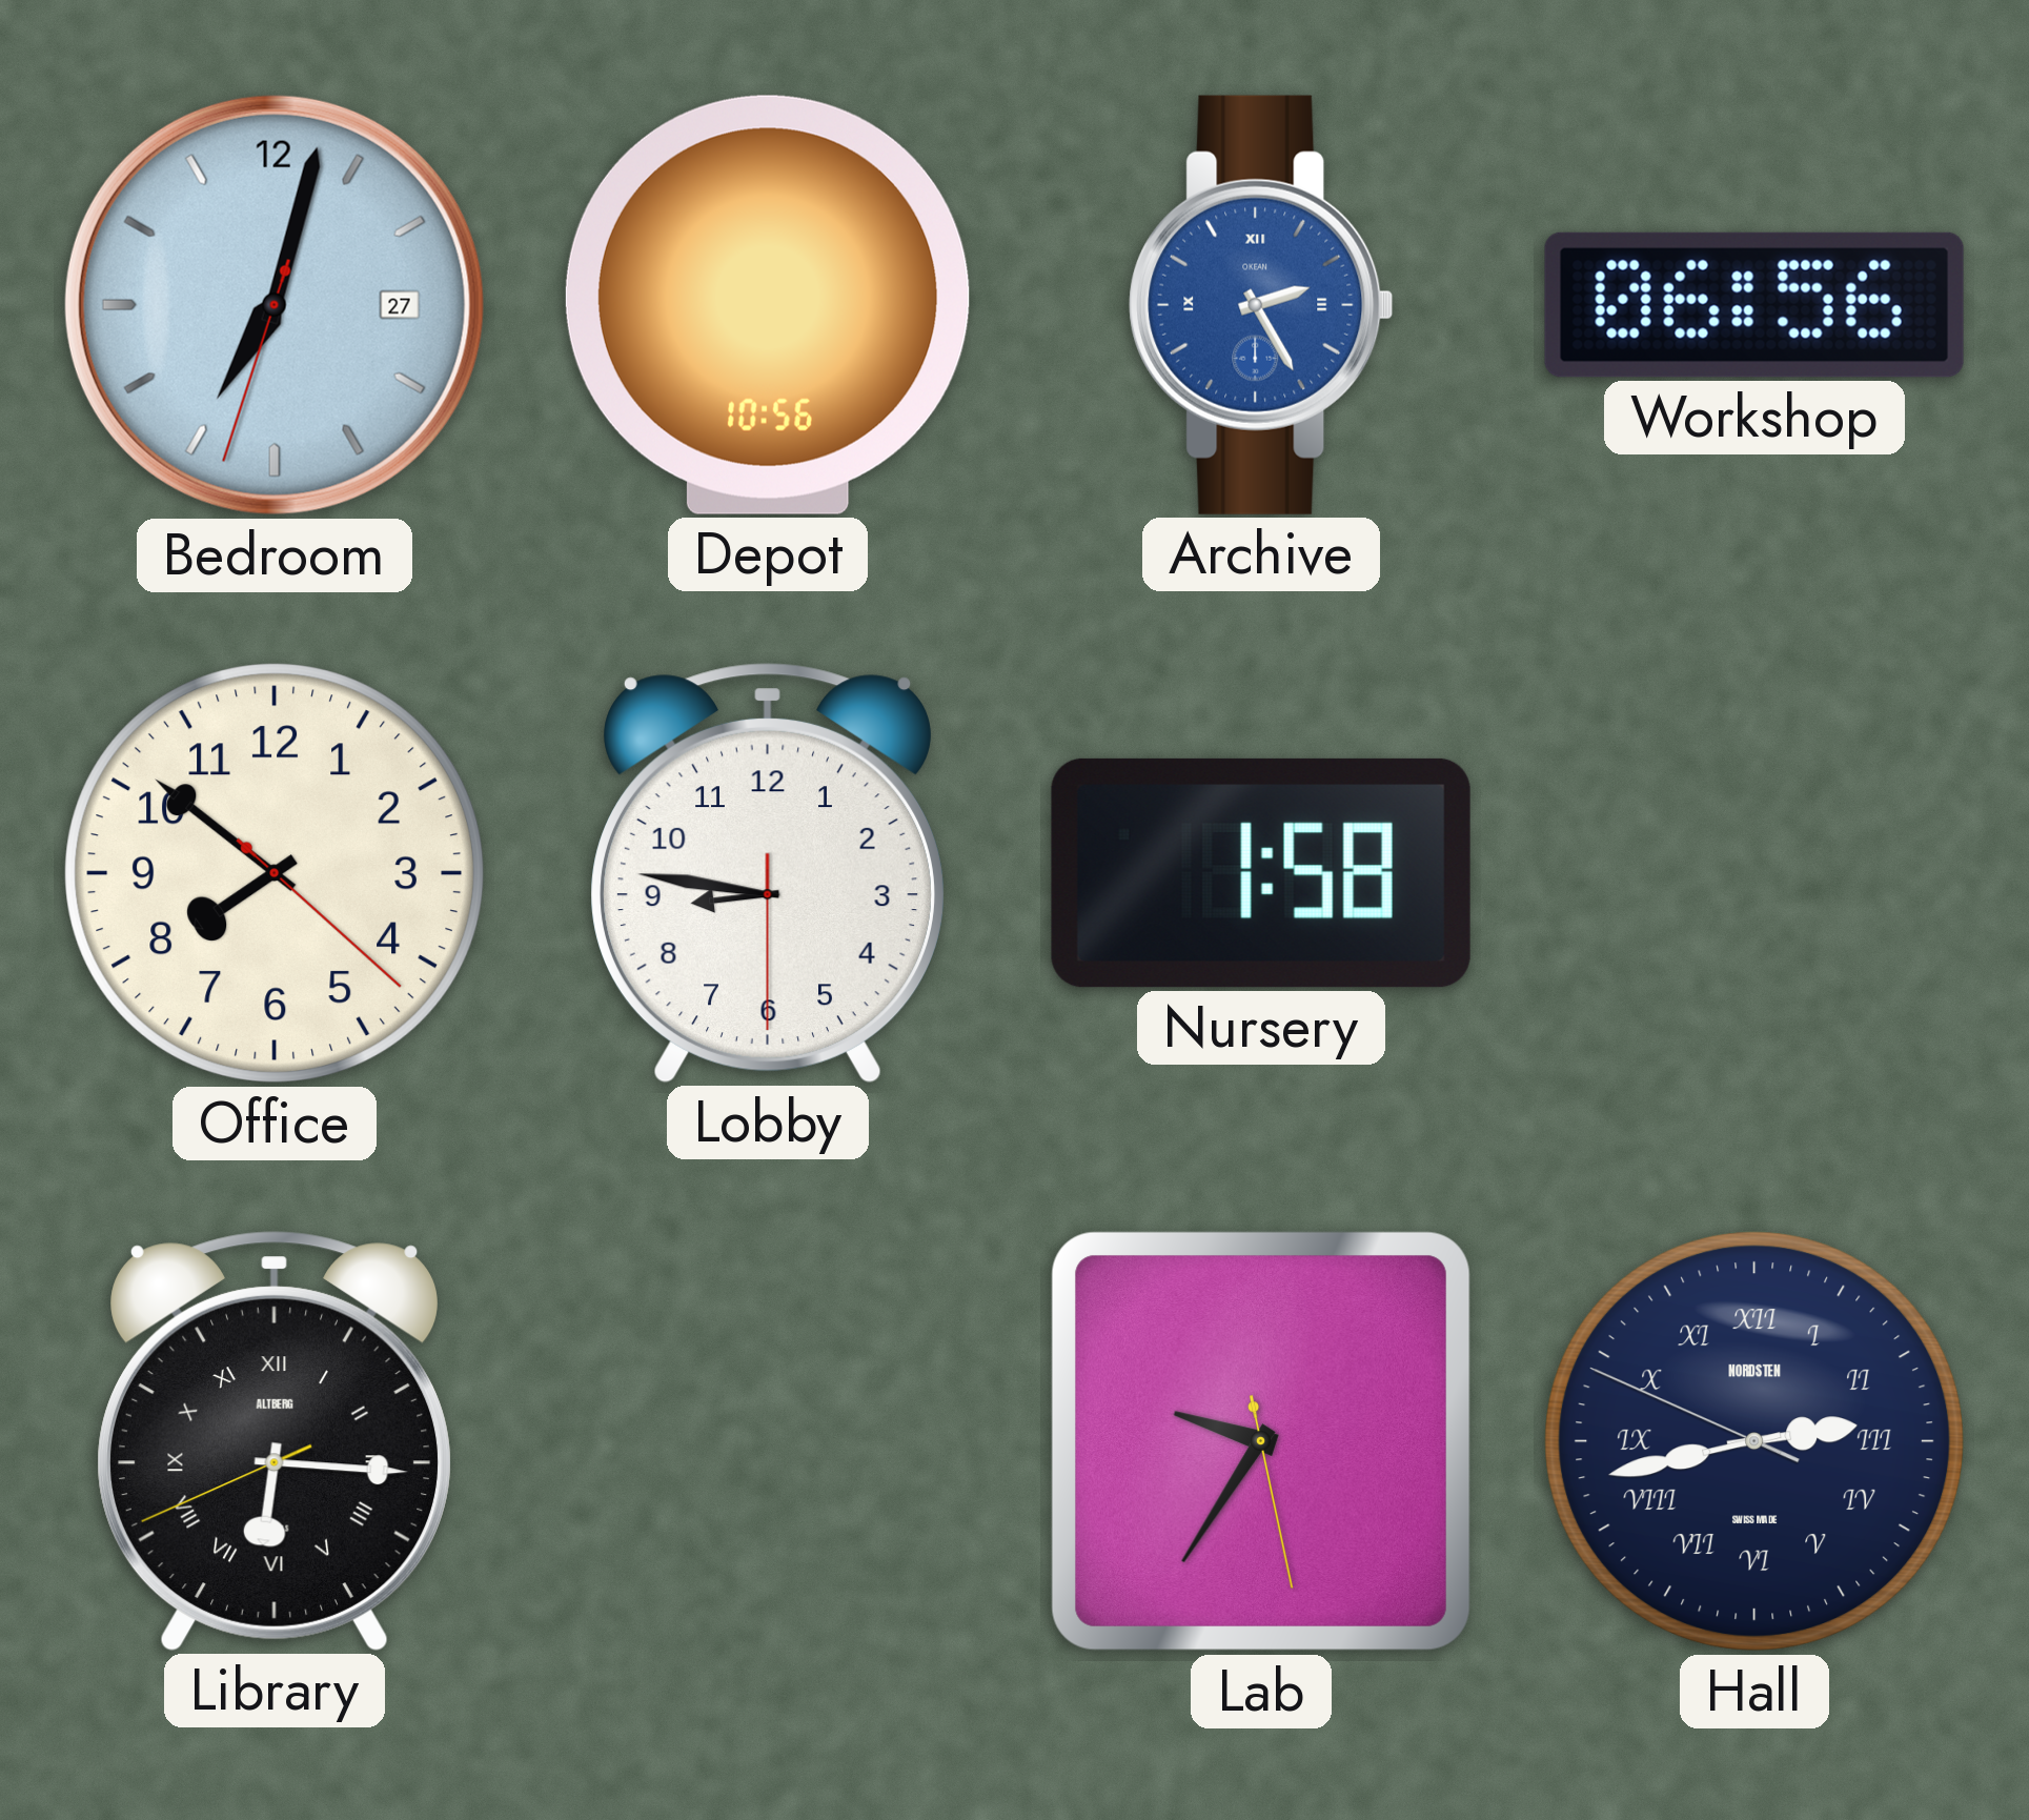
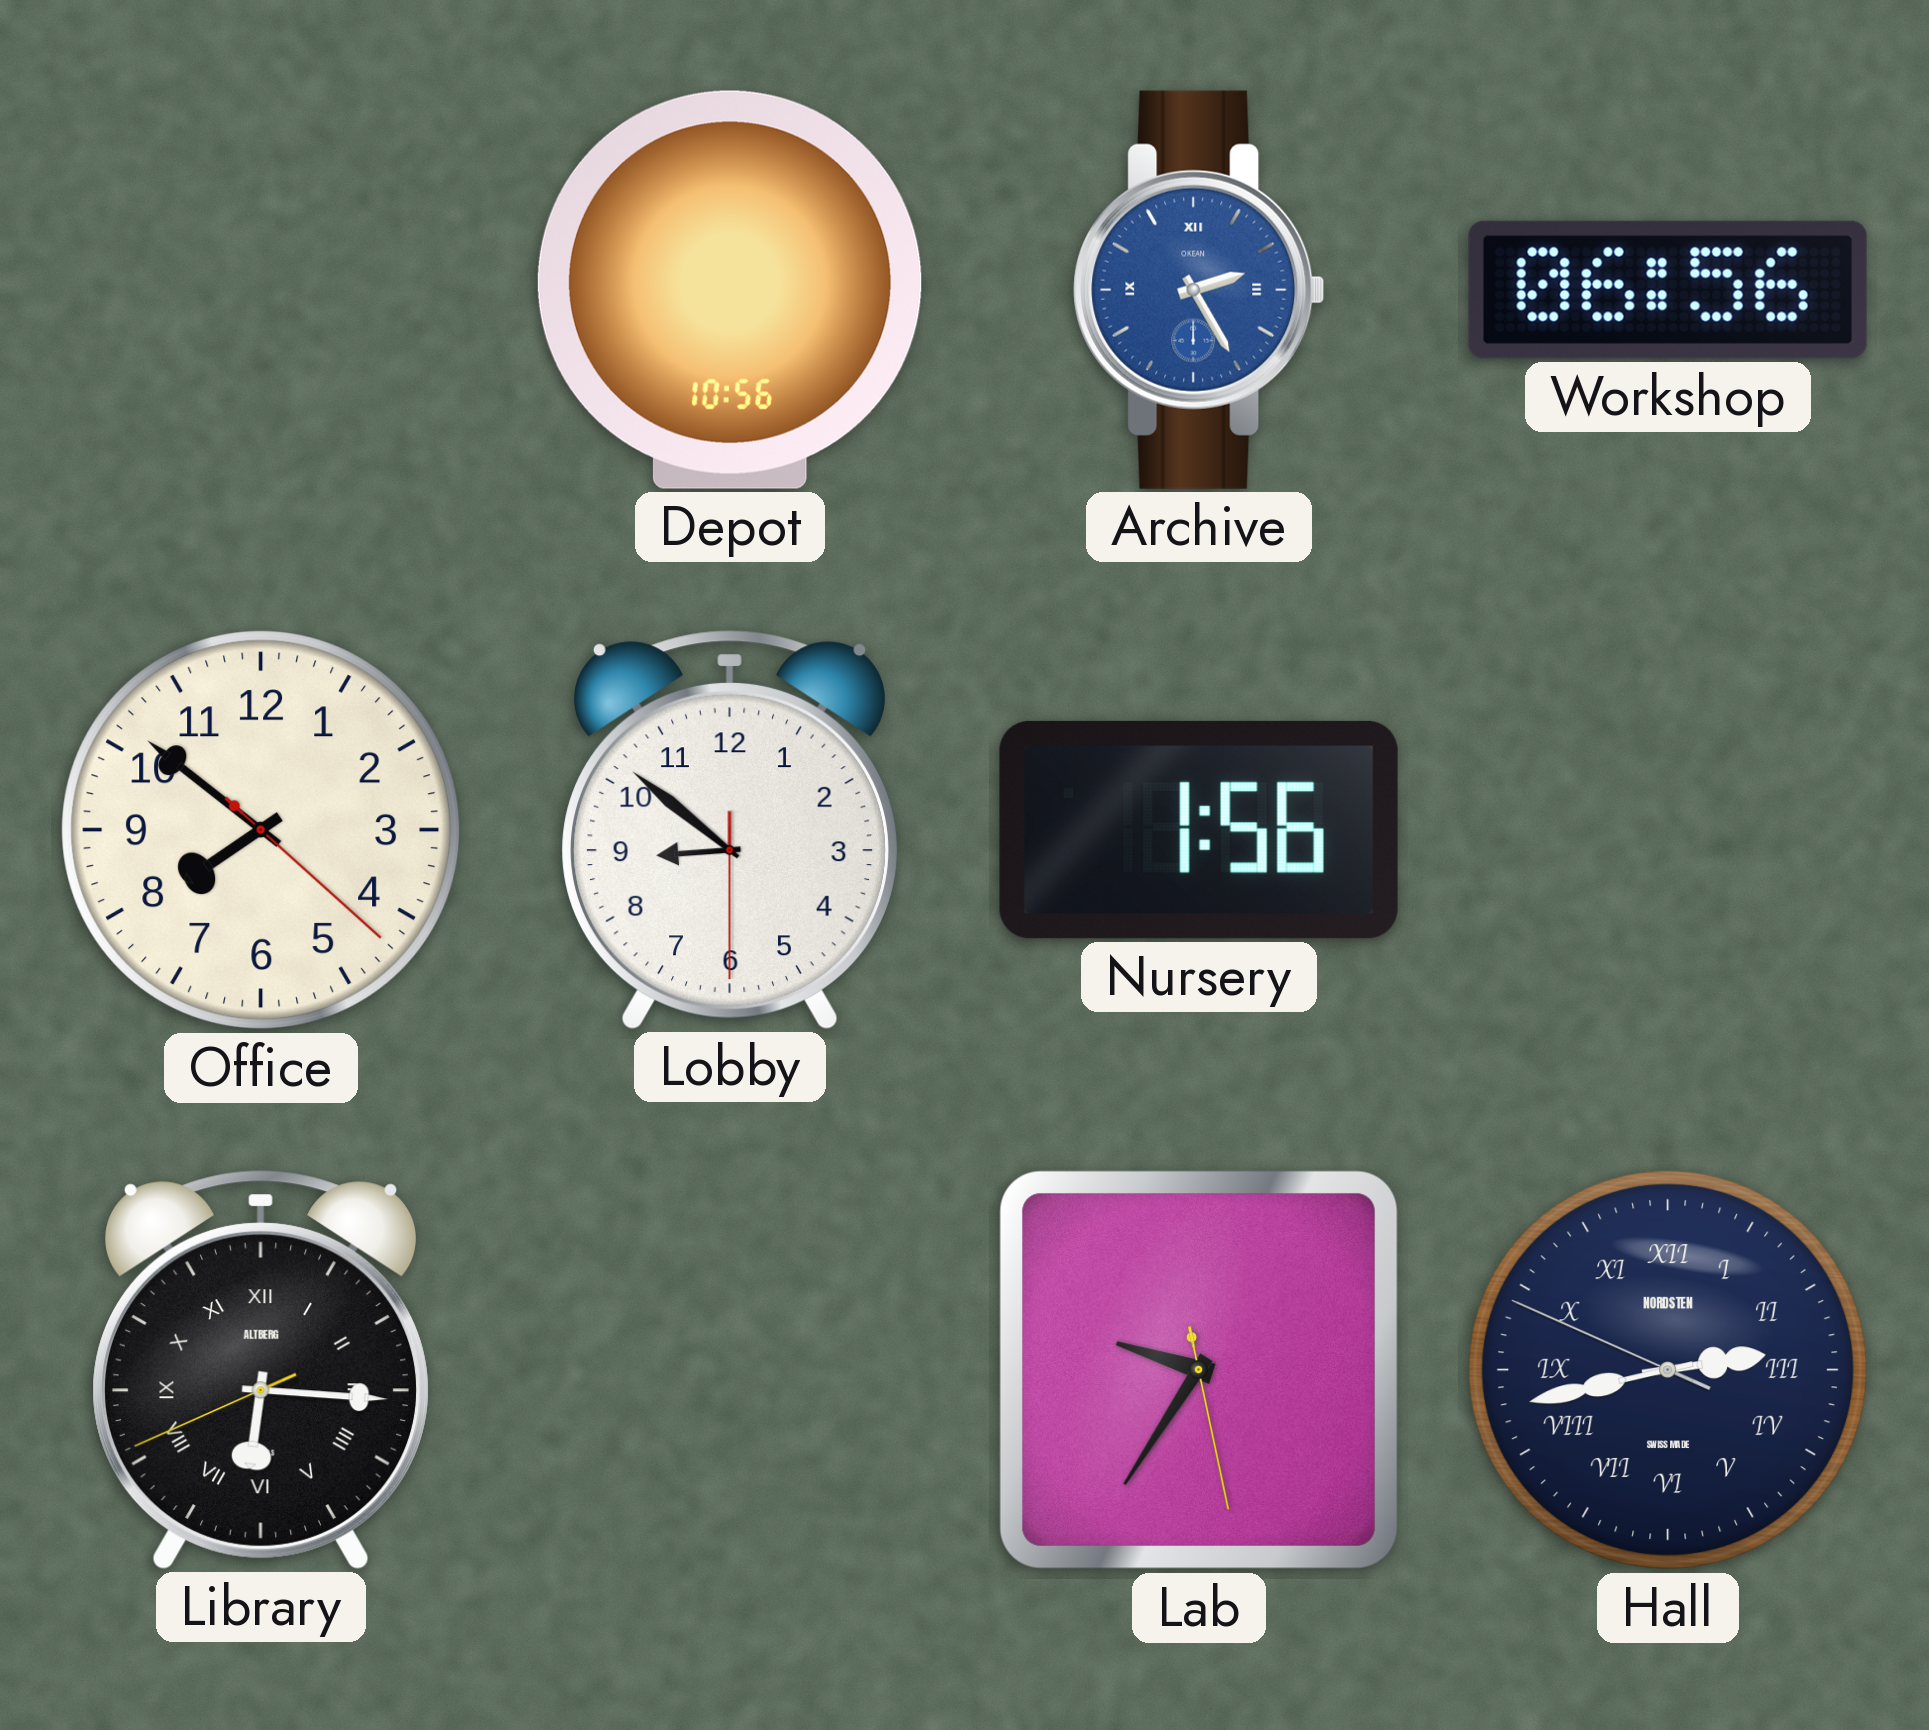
Bedroom: 7:02 -> none
Lobby: 8:46 -> 8:51
Nursery: 1:58 -> 1:56
